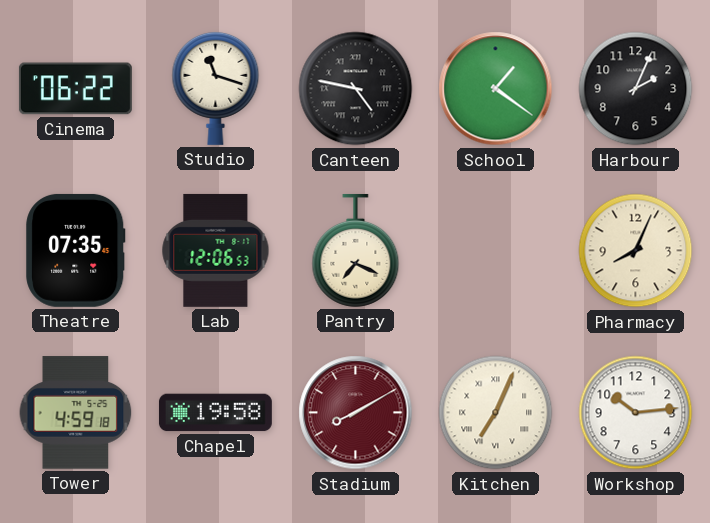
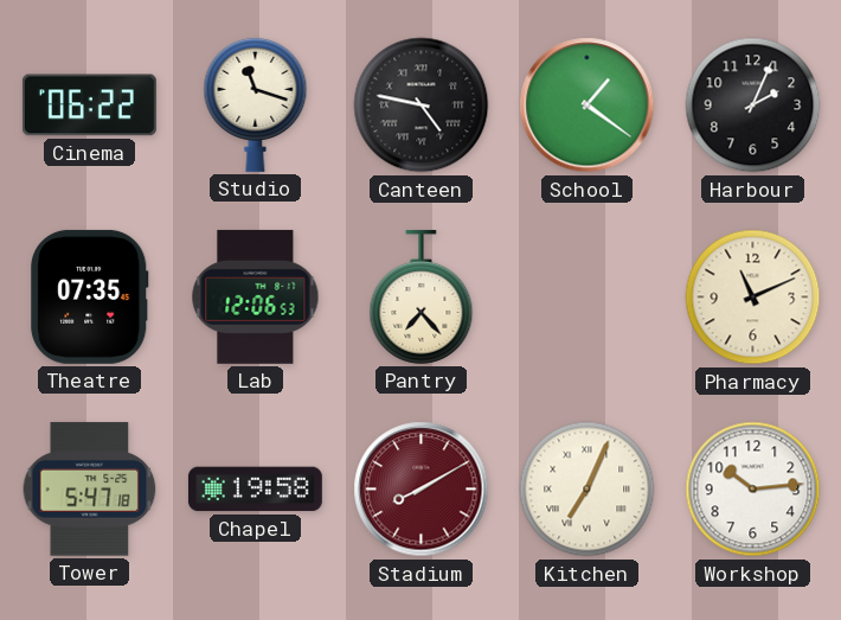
Pantry: 7:19 -> 7:23
Pharmacy: 8:04 -> 11:11
Tower: 4:59 -> 5:47
